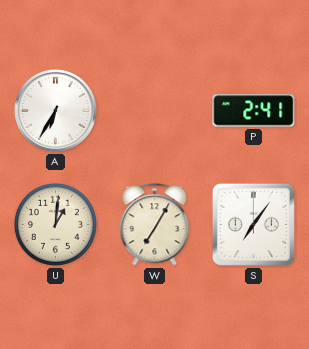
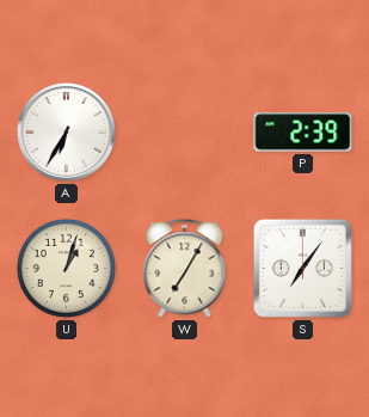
P: 2:41 -> 2:39
U: 1:01 -> 1:03
